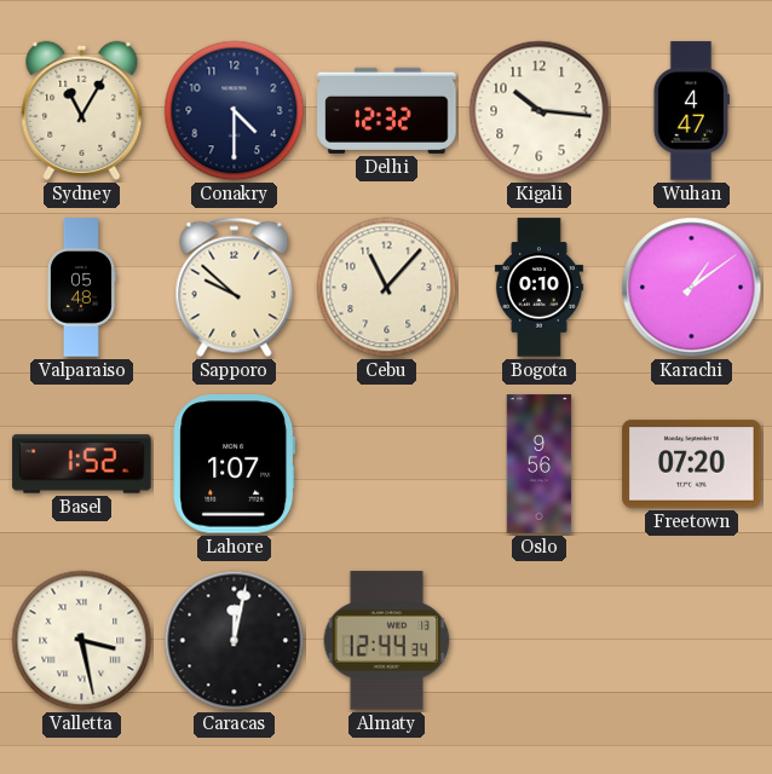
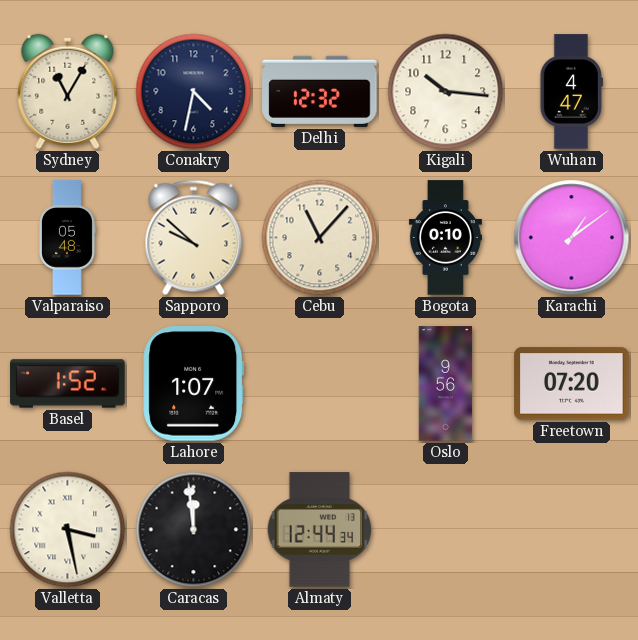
Conakry: 4:30 -> 4:32
Caracas: 12:02 -> 11:59
